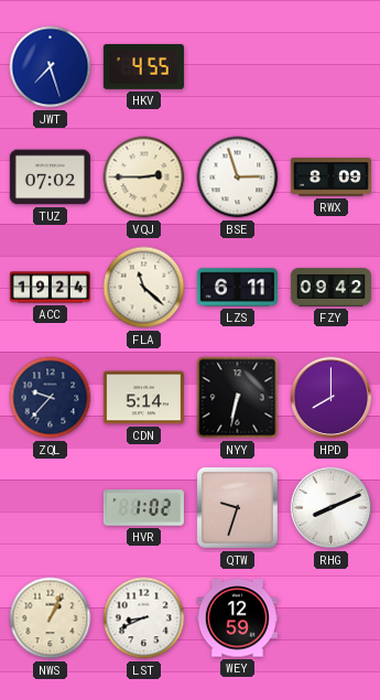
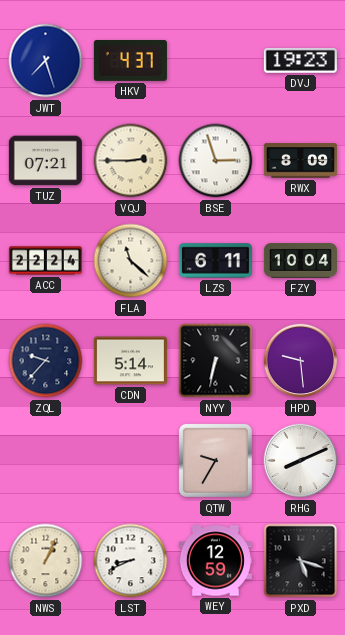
HKV: 4:55 -> 4:37
DVJ: none -> 19:23
TUZ: 07:02 -> 07:21
ACC: 19:24 -> 22:24
FZY: 09:42 -> 10:04
HPD: 8:00 -> 9:29
HVR: 1:02 -> none
QTW: 9:33 -> 9:35
PXD: none -> 5:18
